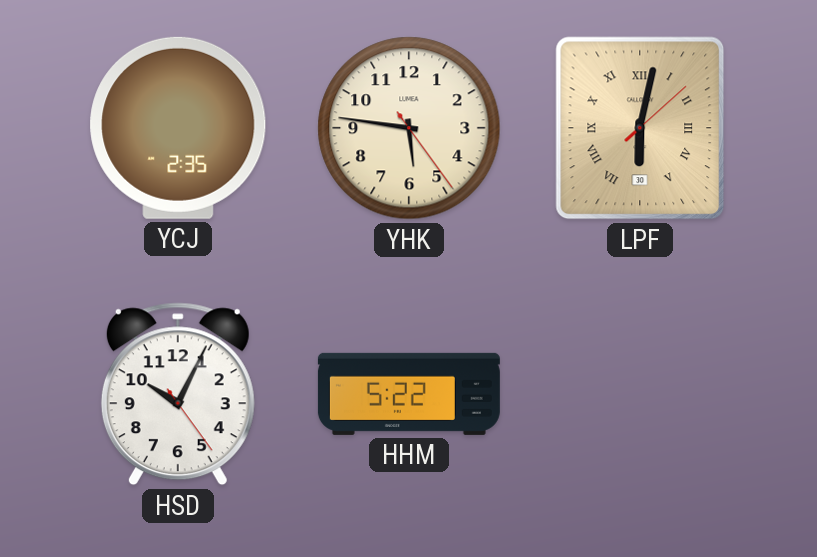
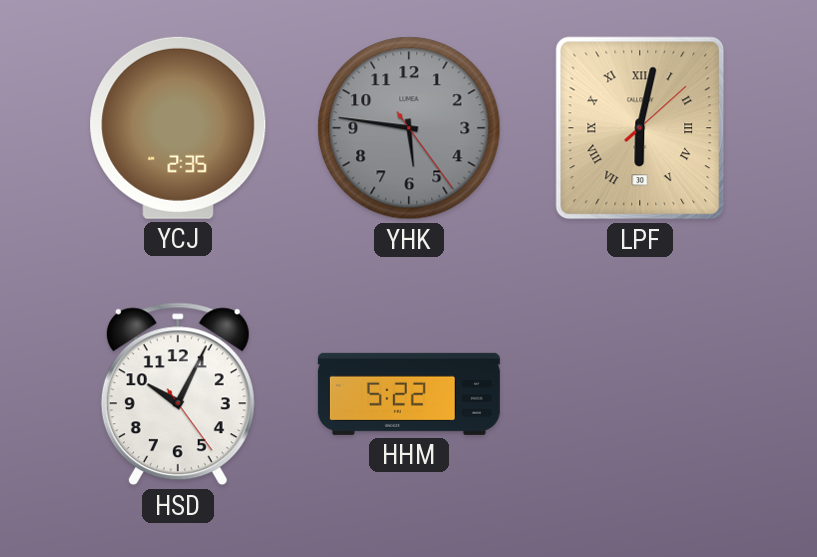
YHK dial: cream -> grey
